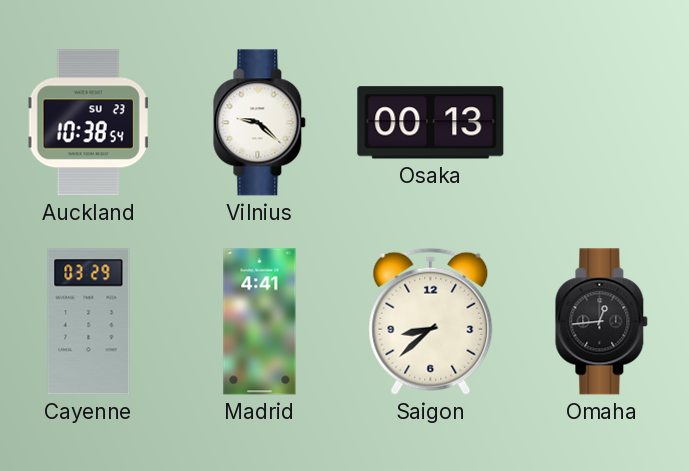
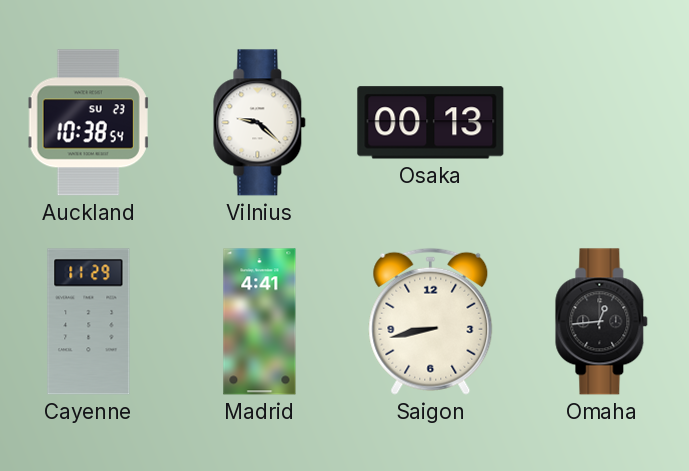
Cayenne: 03:29 -> 11:29
Saigon: 8:38 -> 8:43
